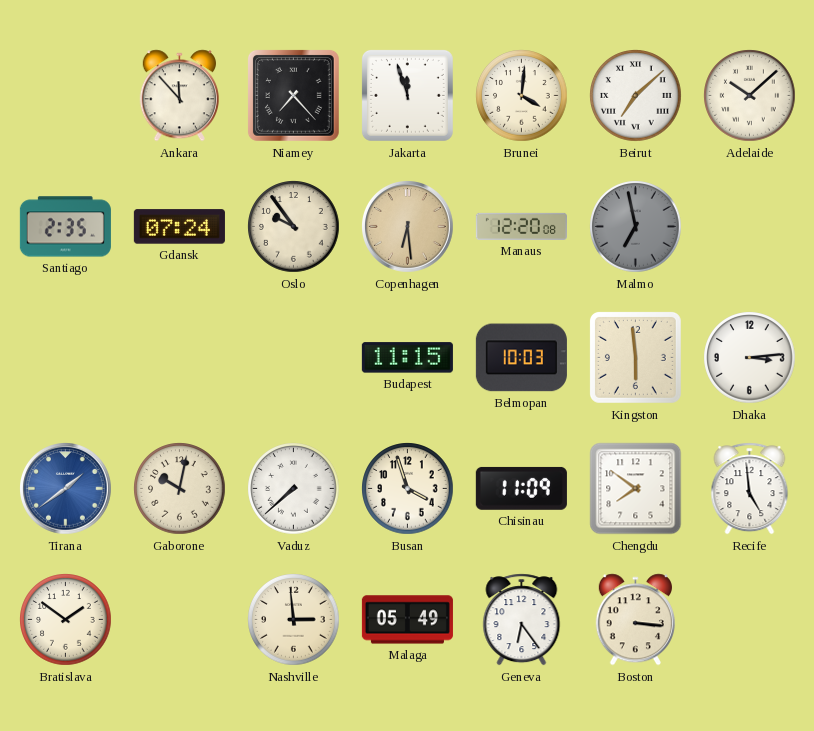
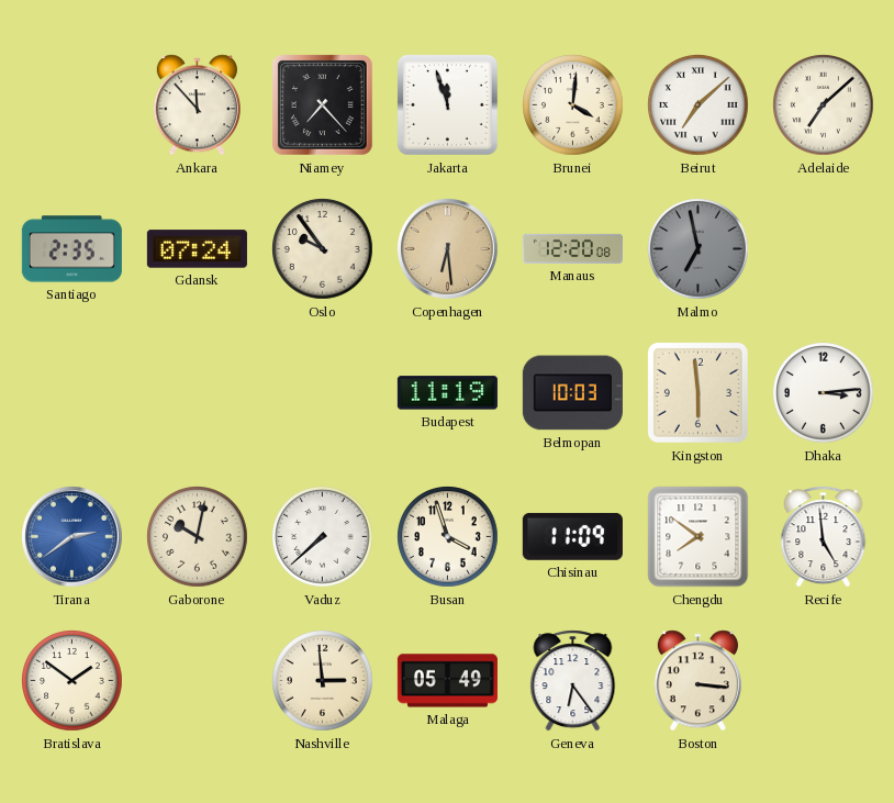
Adelaide: 10:08 -> 7:08
Budapest: 11:15 -> 11:19
Tirana: 1:39 -> 2:39
